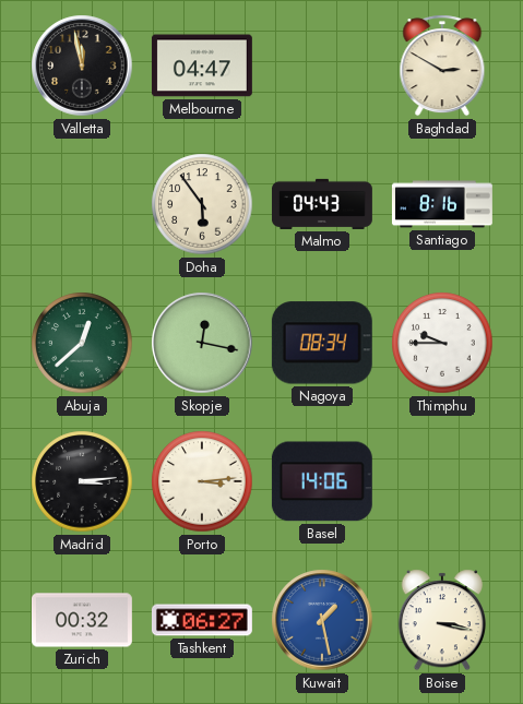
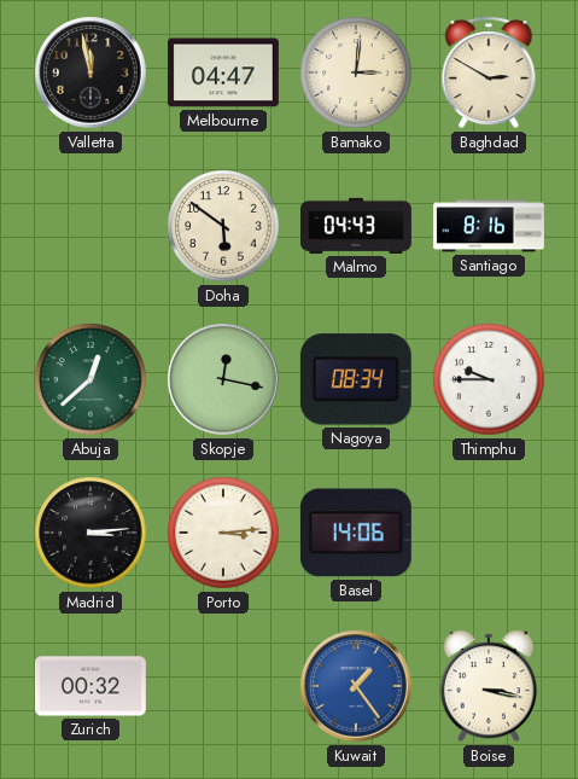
Bamako: none -> 3:01
Doha: 5:54 -> 5:51
Tashkent: 06:27 -> none
Kuwait: 1:28 -> 1:24
